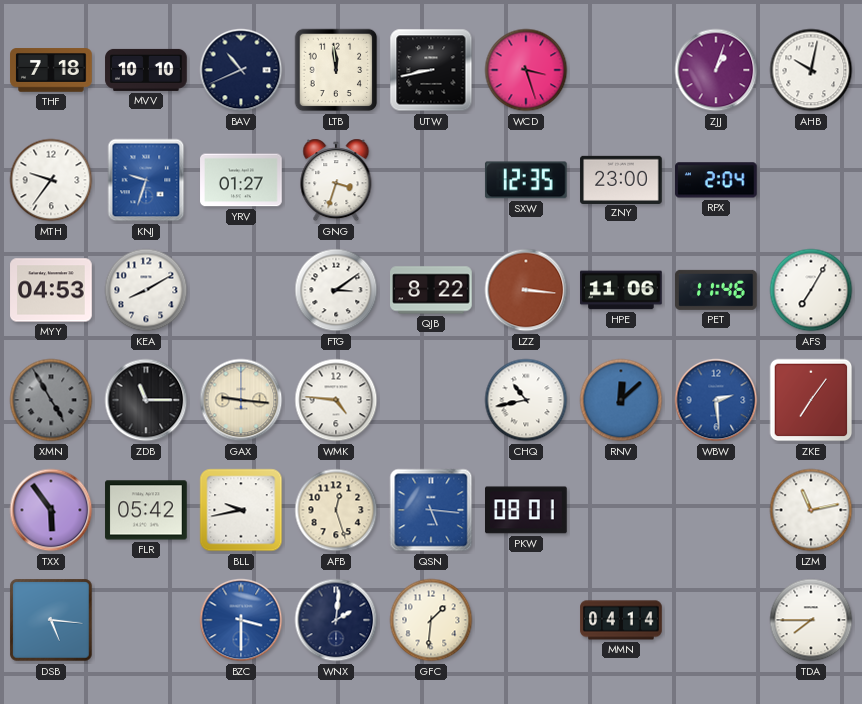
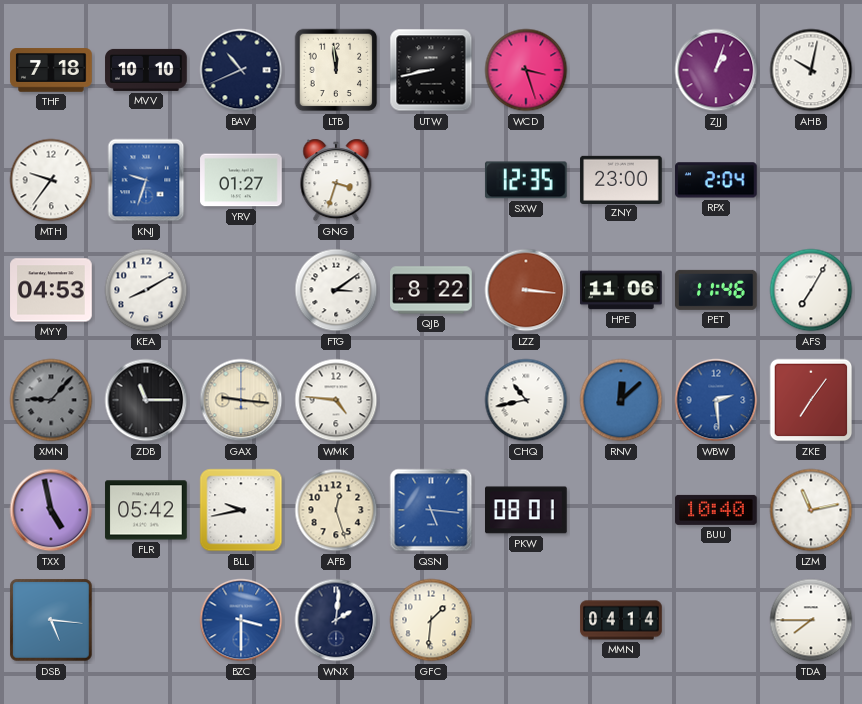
XMN: 4:55 -> 9:07
TXX: 5:54 -> 4:58
BUU: none -> 10:40
